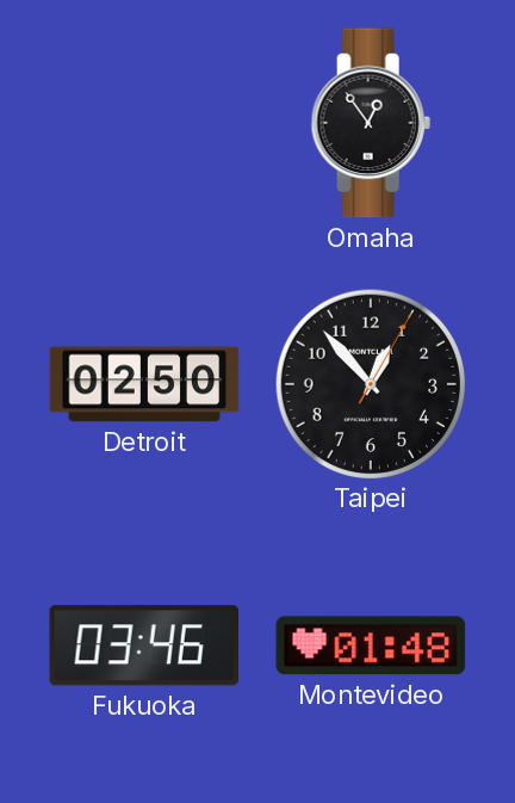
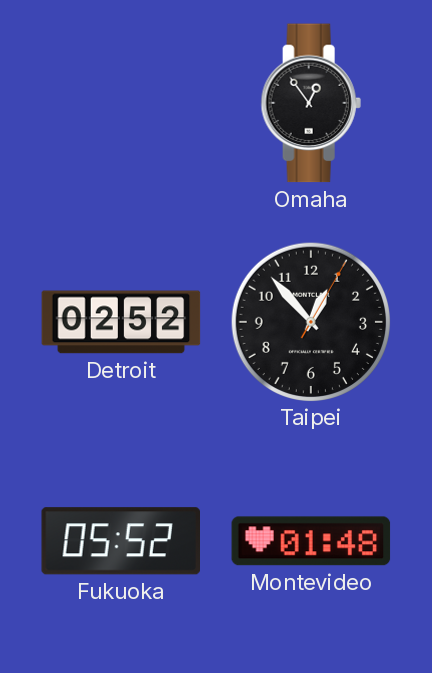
Detroit: 02:50 -> 02:52
Fukuoka: 03:46 -> 05:52
